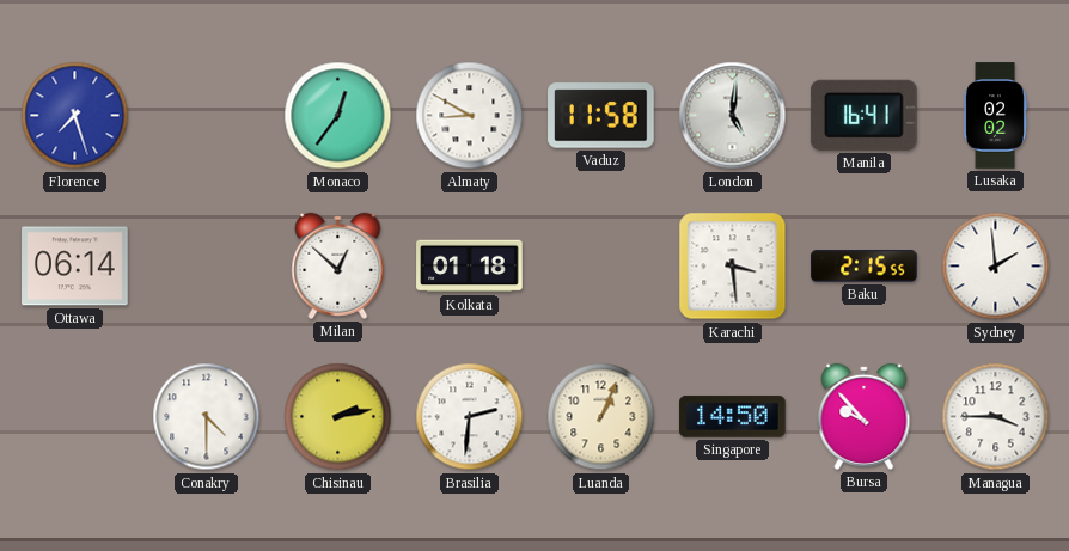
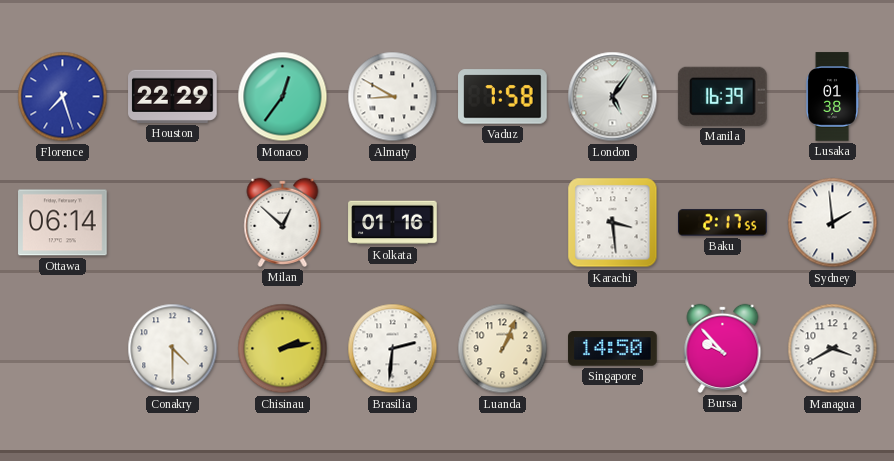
Houston: none -> 22:29
Vaduz: 11:58 -> 7:58
London: 5:01 -> 5:06
Manila: 16:41 -> 16:39
Lusaka: 02:02 -> 01:38
Kolkata: 01:18 -> 01:16
Baku: 2:15 -> 2:17
Managua: 3:45 -> 3:40
